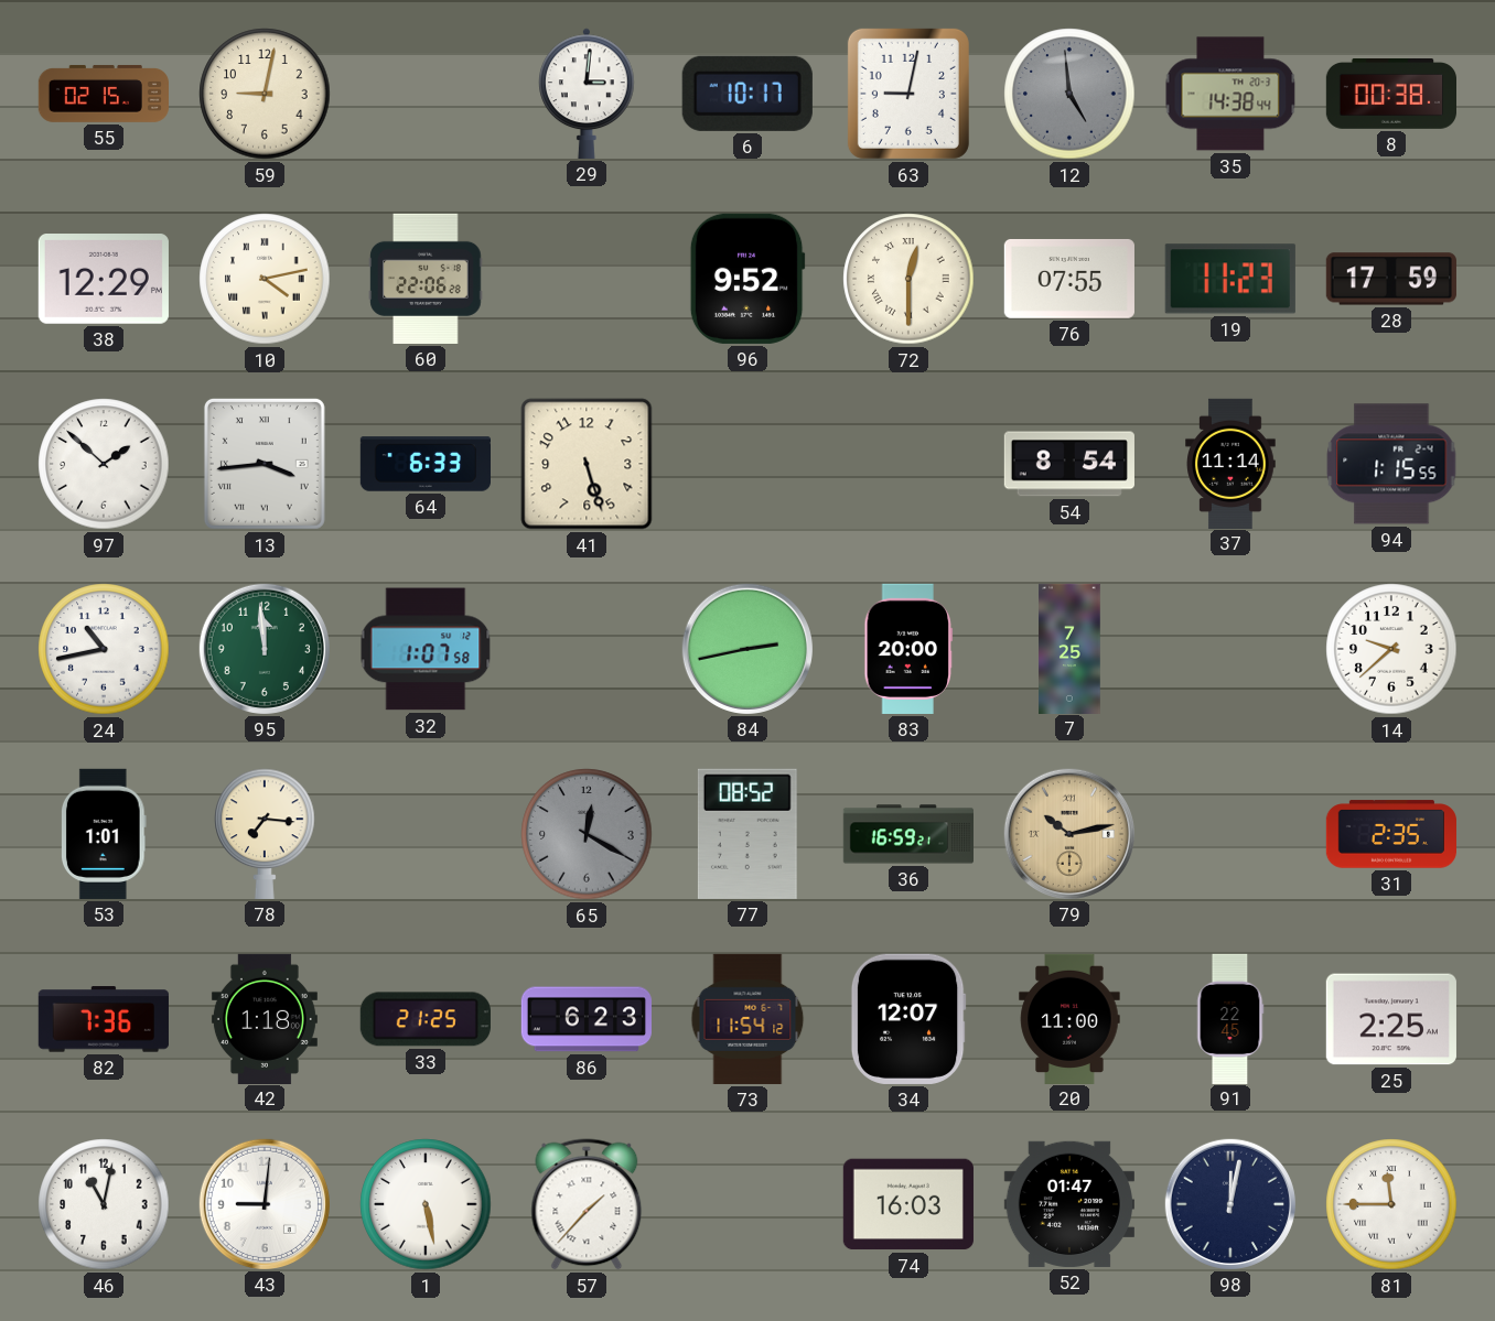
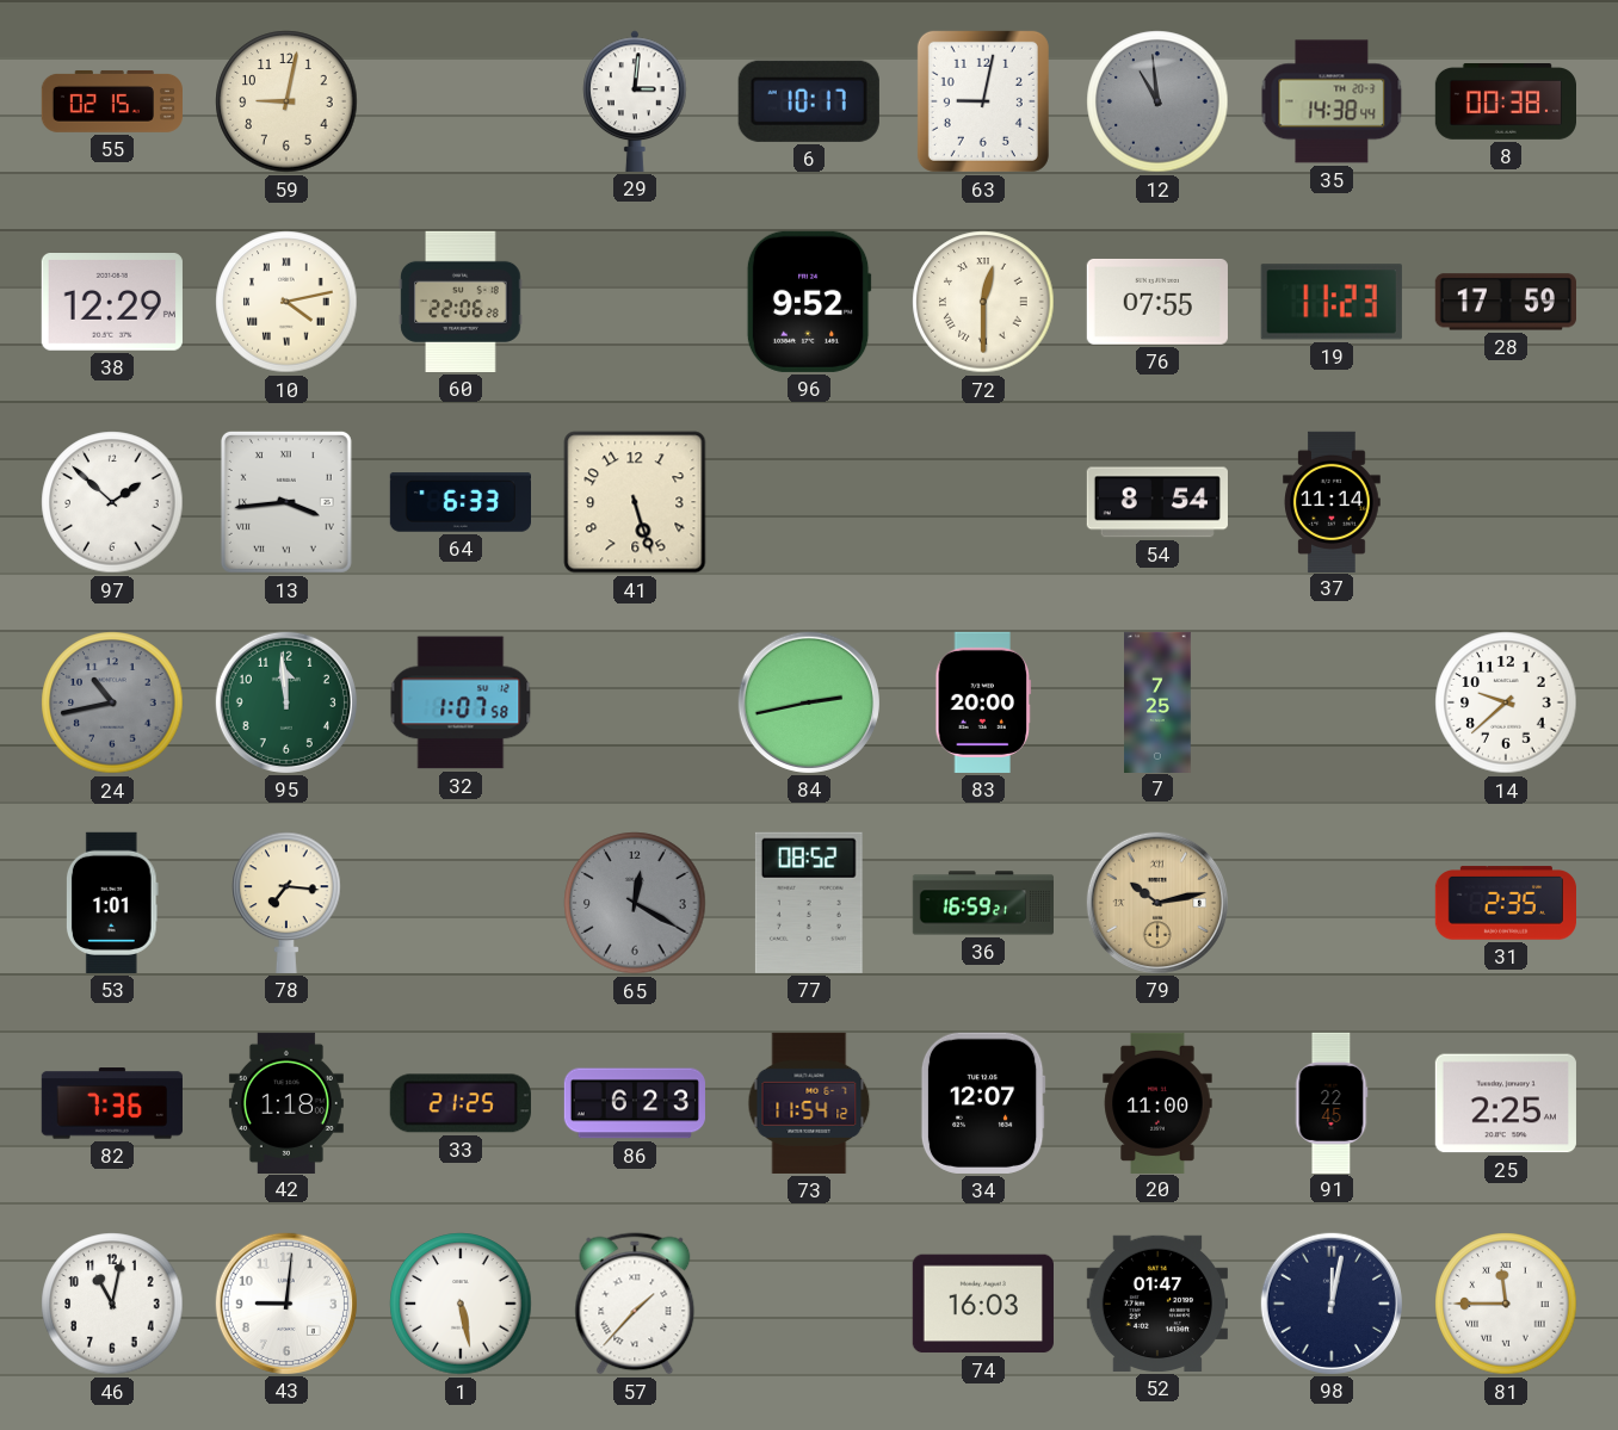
12: 4:59 -> 10:59
94: 1:15 -> none
24 dial: white -> grey
